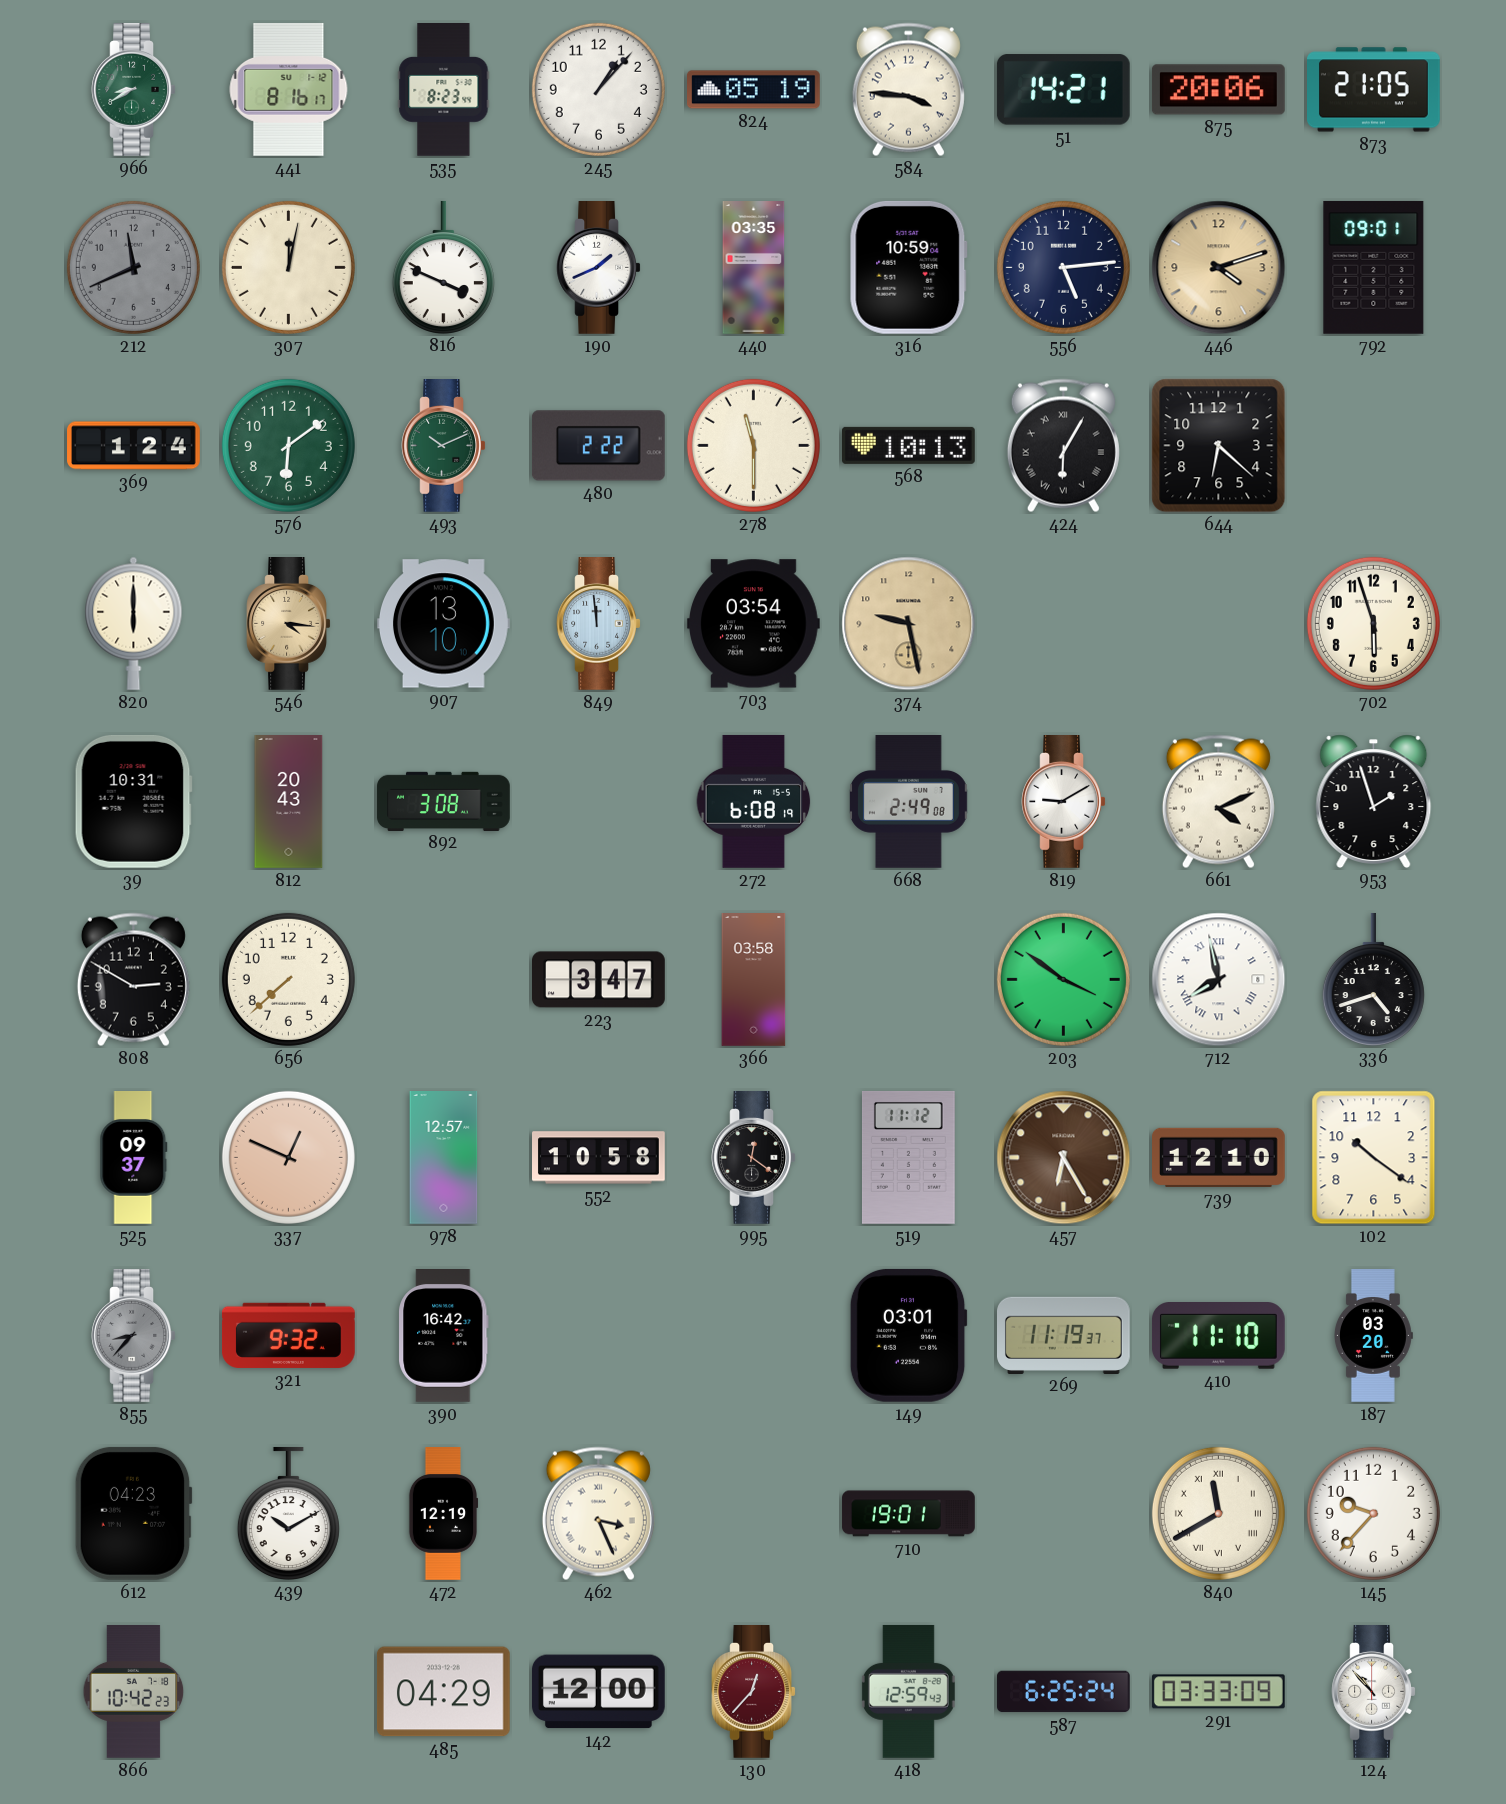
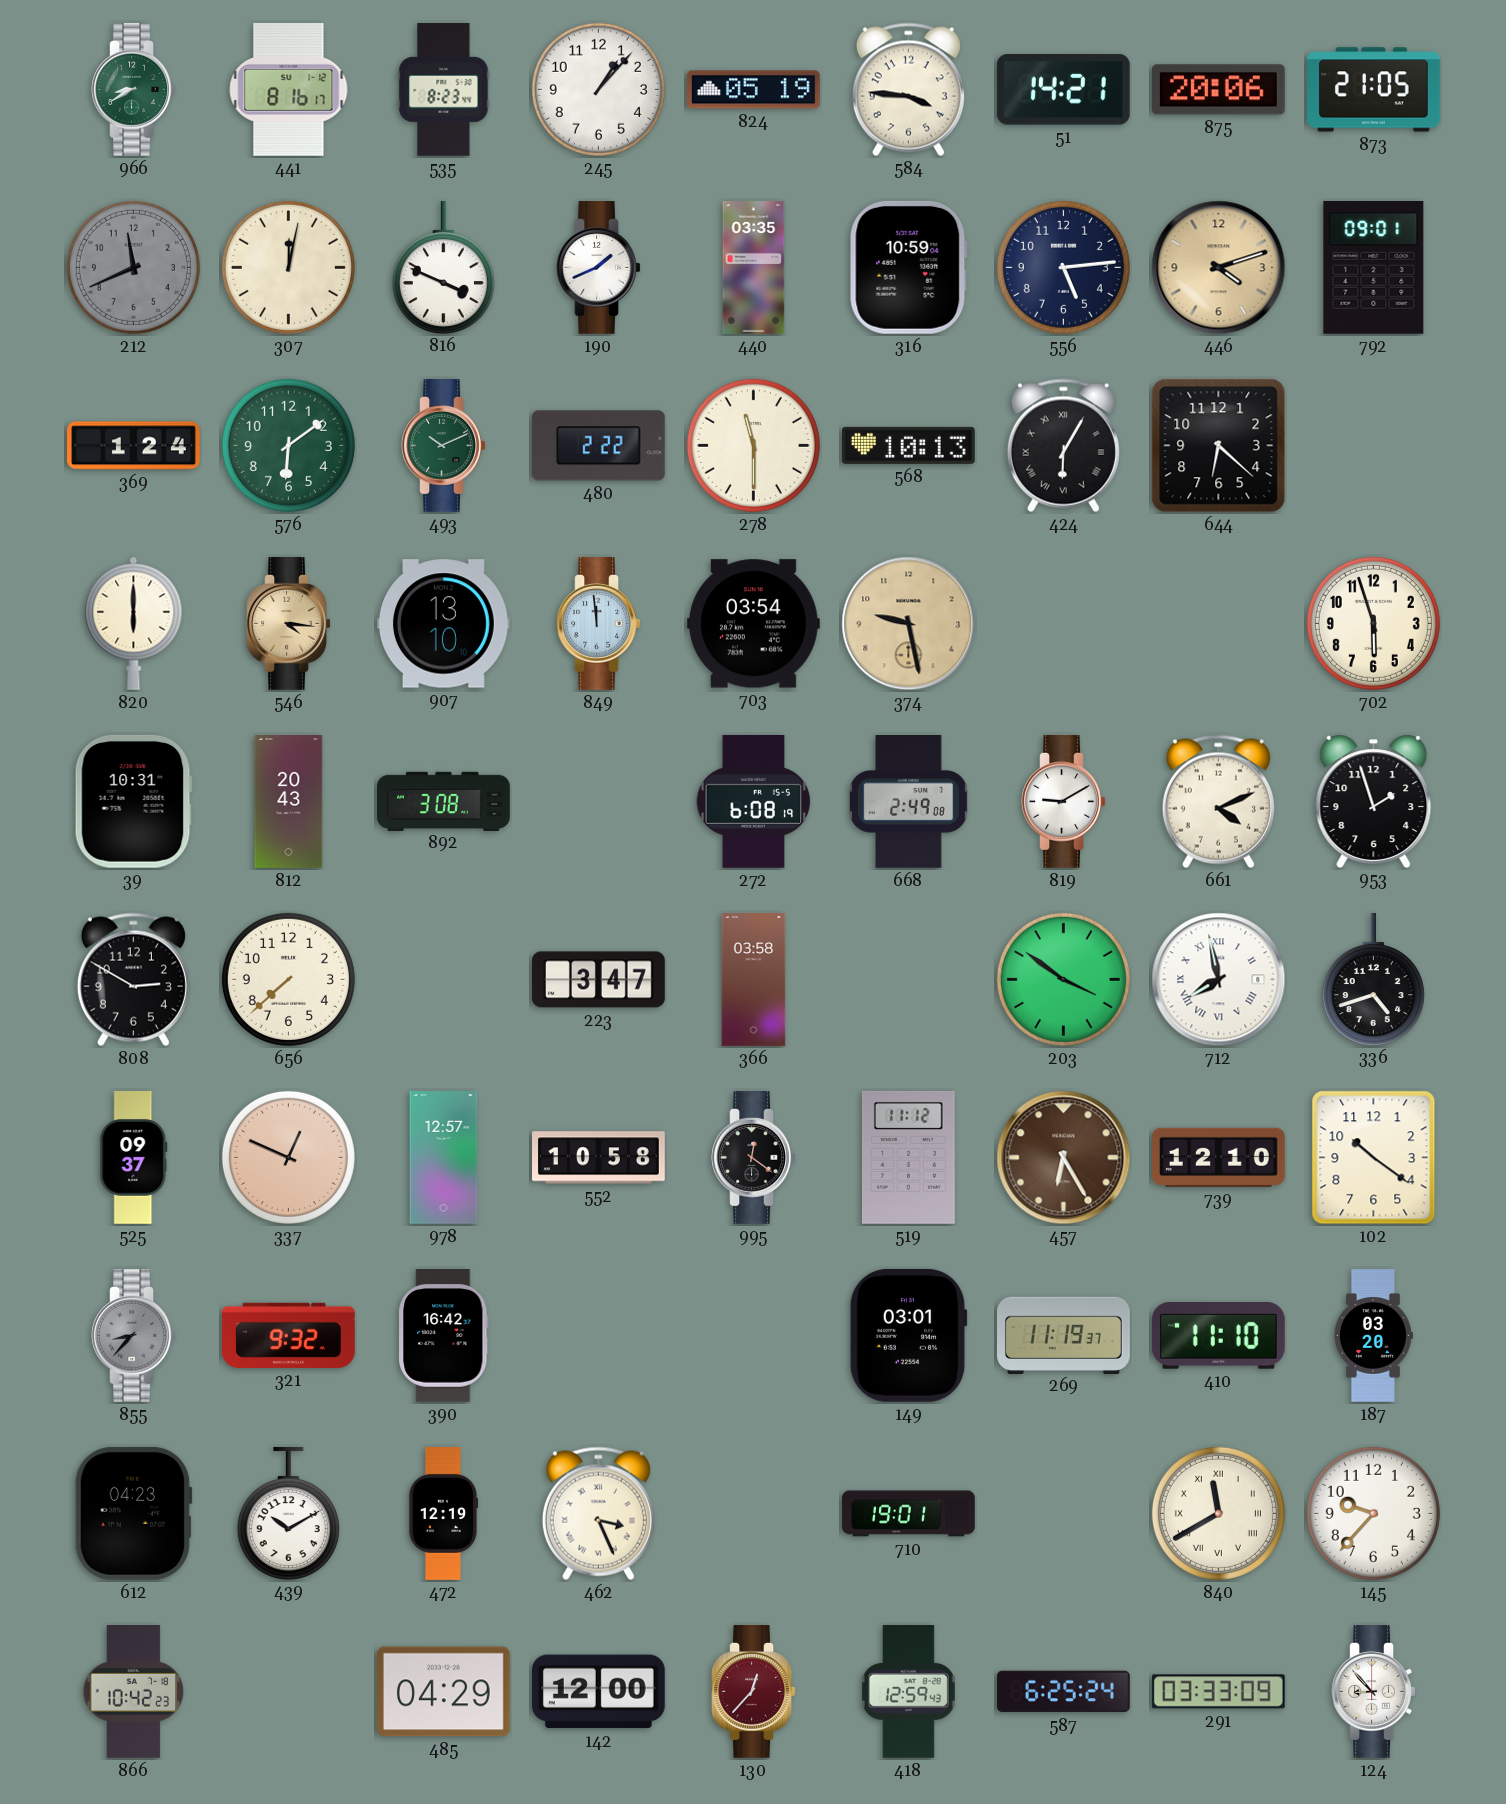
124: 10:53 -> 8:53
